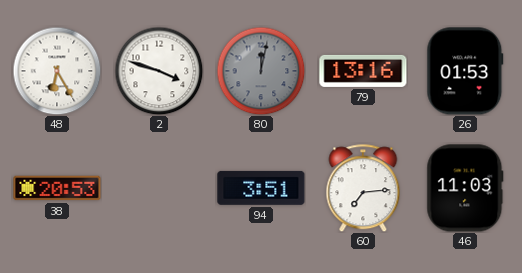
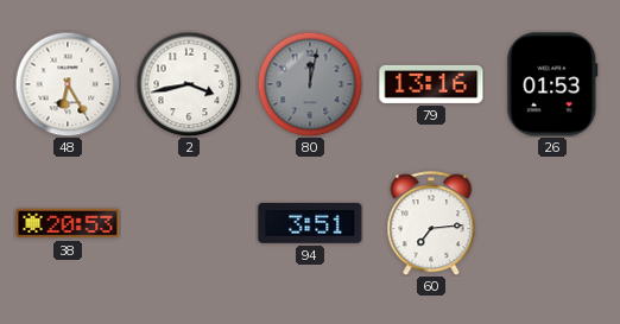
2: 3:48 -> 3:43
46: 11:03 -> none
